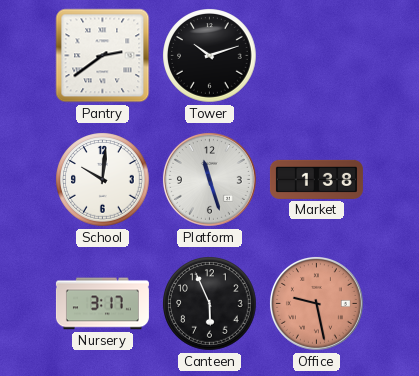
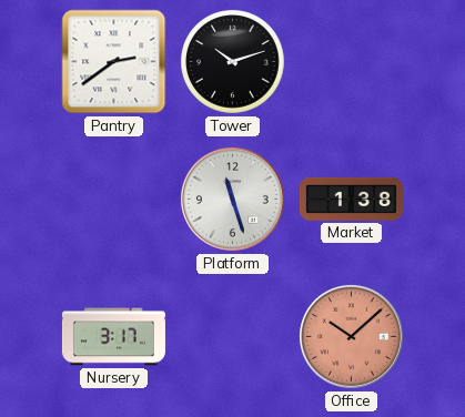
School: 10:01 -> none
Canteen: 5:56 -> none
Office: 9:28 -> 10:08
